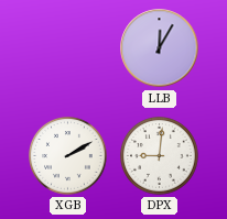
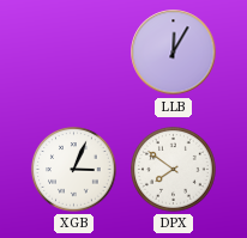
XGB: 2:10 -> 3:04
DPX: 9:01 -> 7:51
